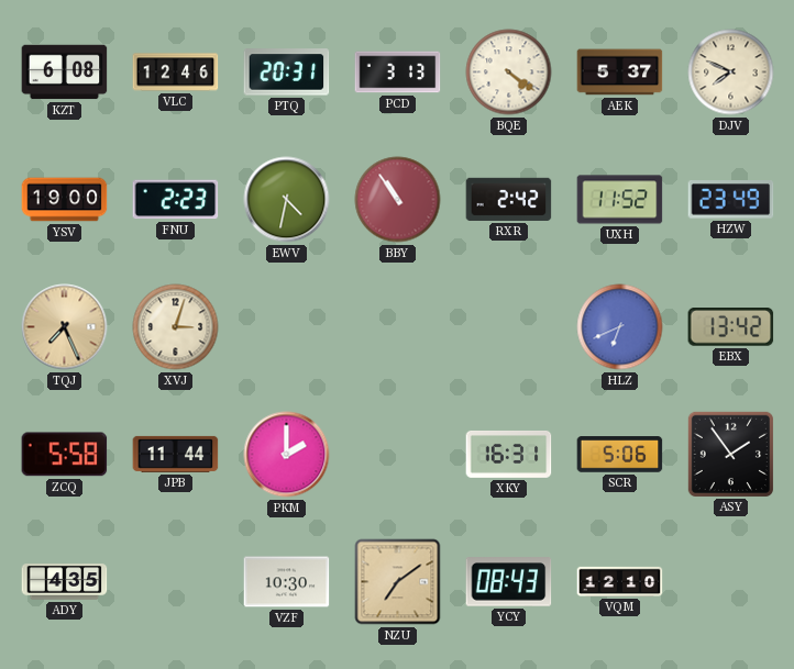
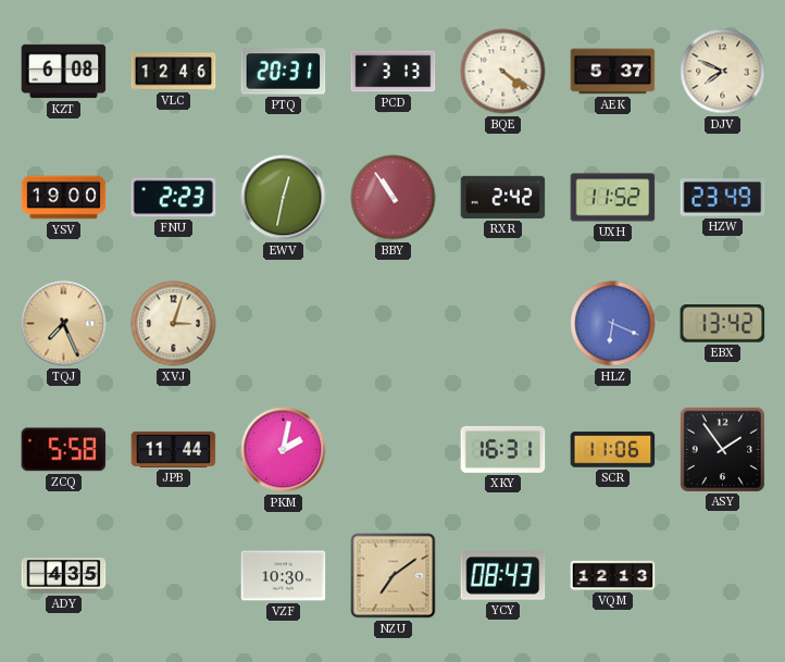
EWV: 4:32 -> 12:32
HLZ: 6:41 -> 6:19
PKM: 2:00 -> 2:02
SCR: 5:06 -> 11:06
VQM: 12:10 -> 12:13
